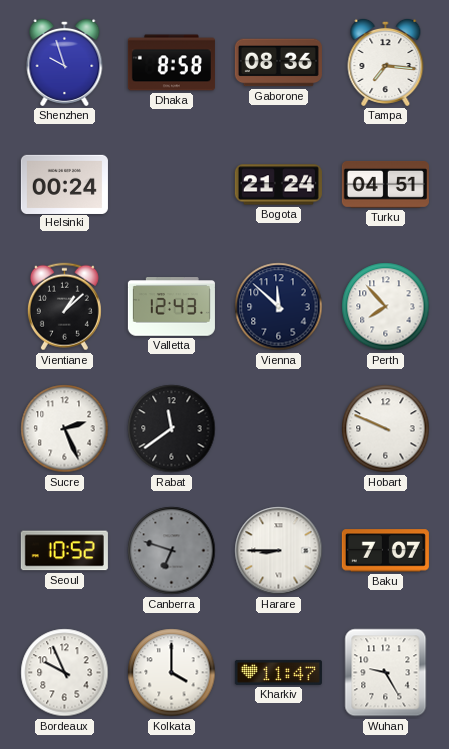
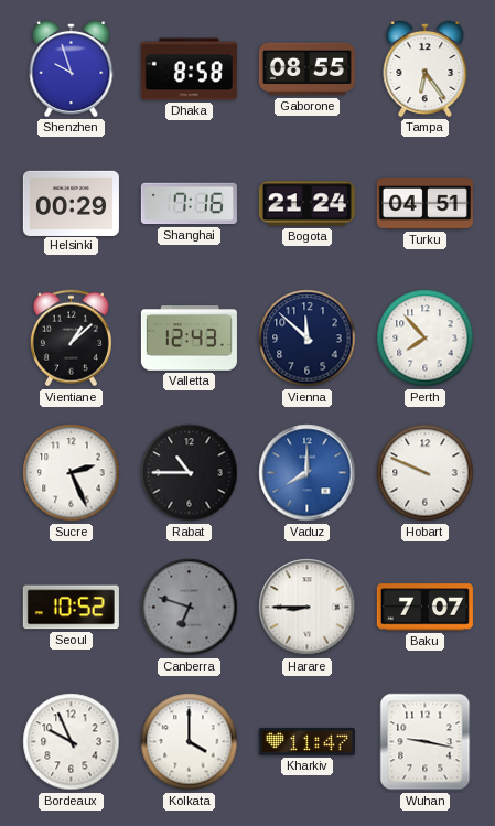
Gaborone: 08:36 -> 08:55
Tampa: 7:16 -> 6:24
Helsinki: 00:24 -> 00:29
Shanghai: none -> 7:16
Rabat: 11:39 -> 10:45
Vaduz: none -> 8:00
Wuhan: 9:25 -> 9:17
